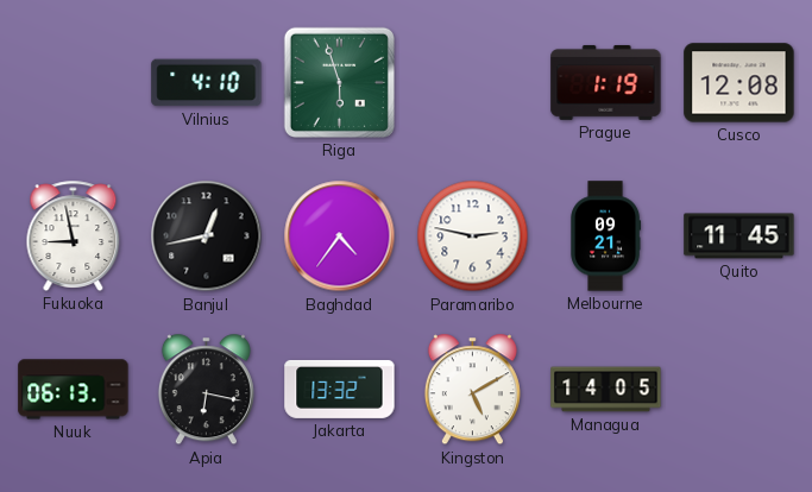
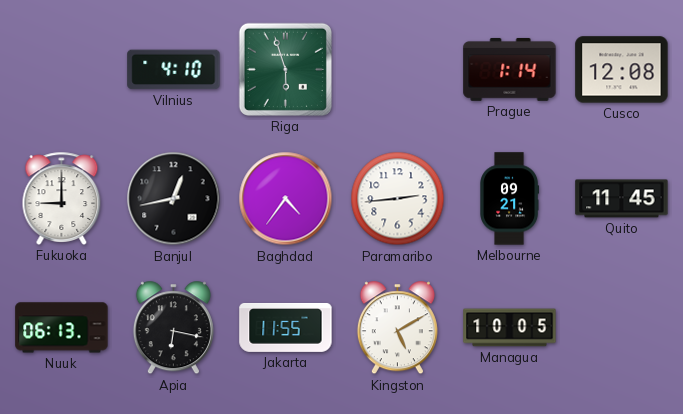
Prague: 1:19 -> 1:14
Fukuoka: 8:58 -> 9:00
Paramaribo: 2:47 -> 2:44
Jakarta: 13:32 -> 11:55
Managua: 14:05 -> 10:05
